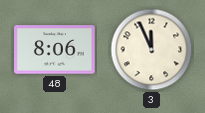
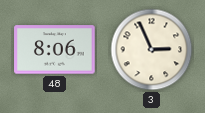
3: 11:56 -> 2:56
